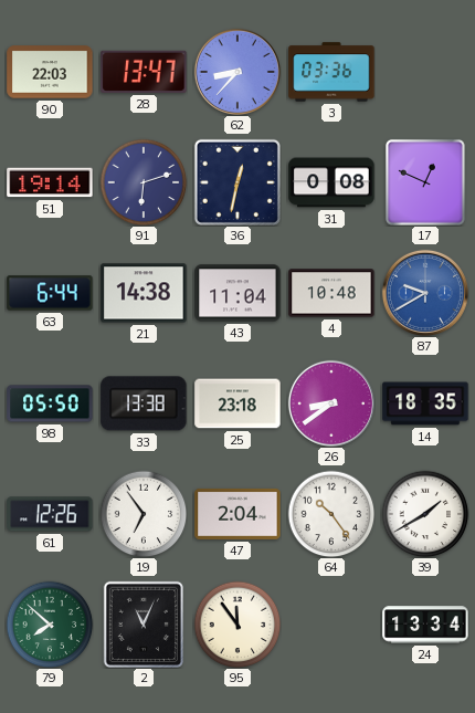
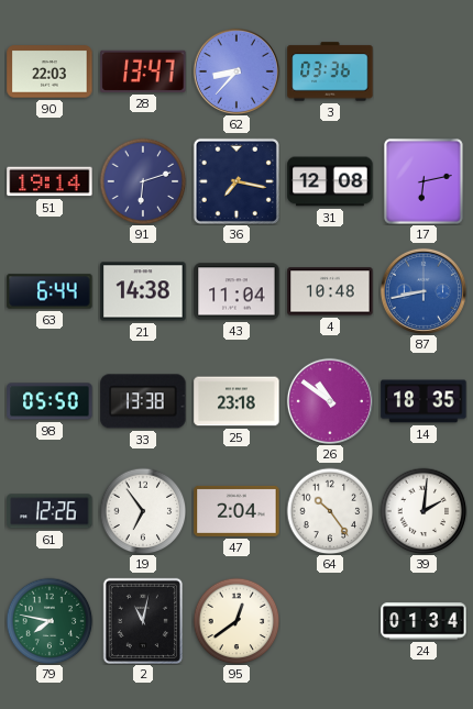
36: 12:32 -> 7:17
31: 0:08 -> 12:08
17: 12:49 -> 6:13
87: 9:40 -> 8:43
26: 8:39 -> 10:51
39: 1:40 -> 2:01
79: 7:52 -> 7:47
2: 11:04 -> 11:02
95: 11:54 -> 12:39
24: 13:34 -> 01:34
